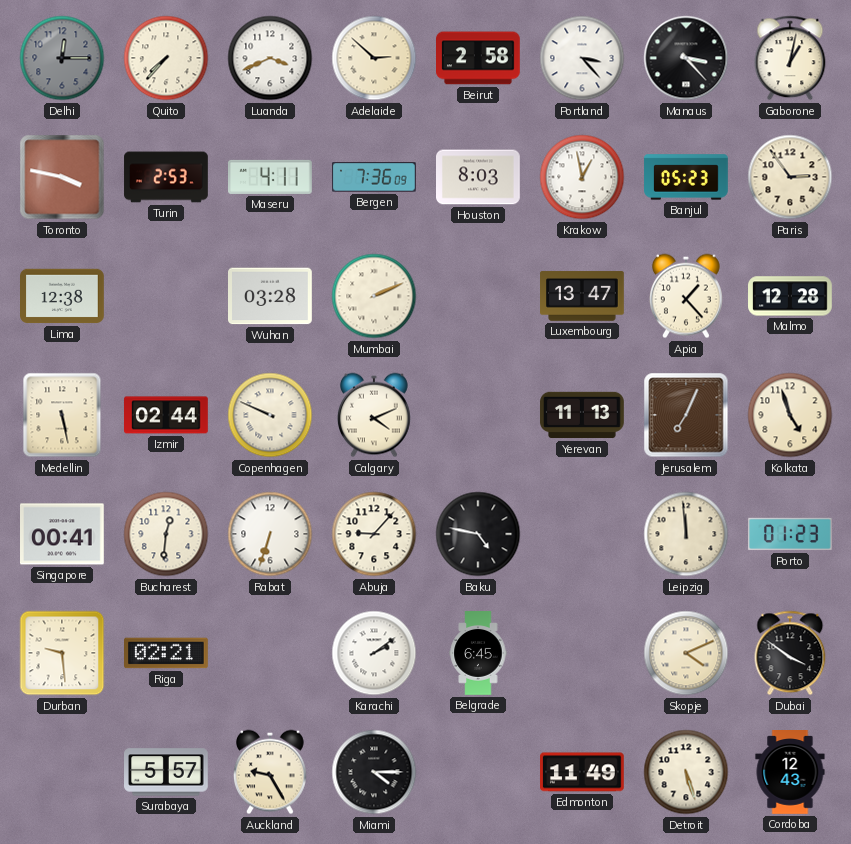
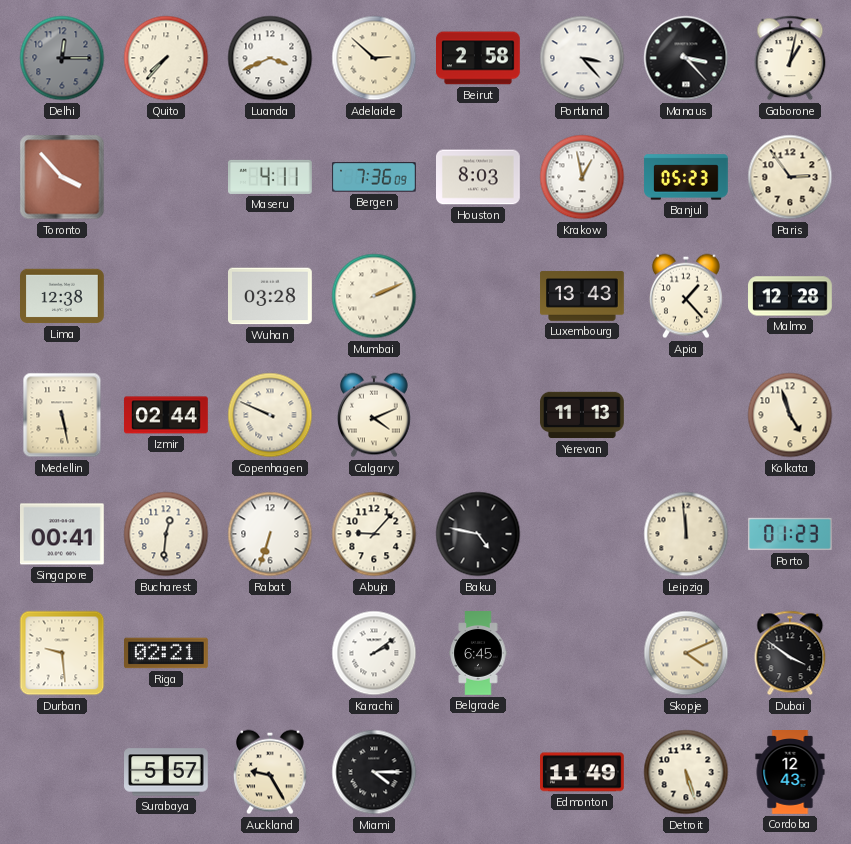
Toronto: 3:47 -> 3:53
Turin: 2:53 -> none
Luxembourg: 13:47 -> 13:43
Jerusalem: 7:04 -> none
